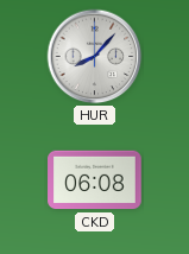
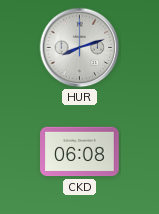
HUR: 8:07 -> 8:12
